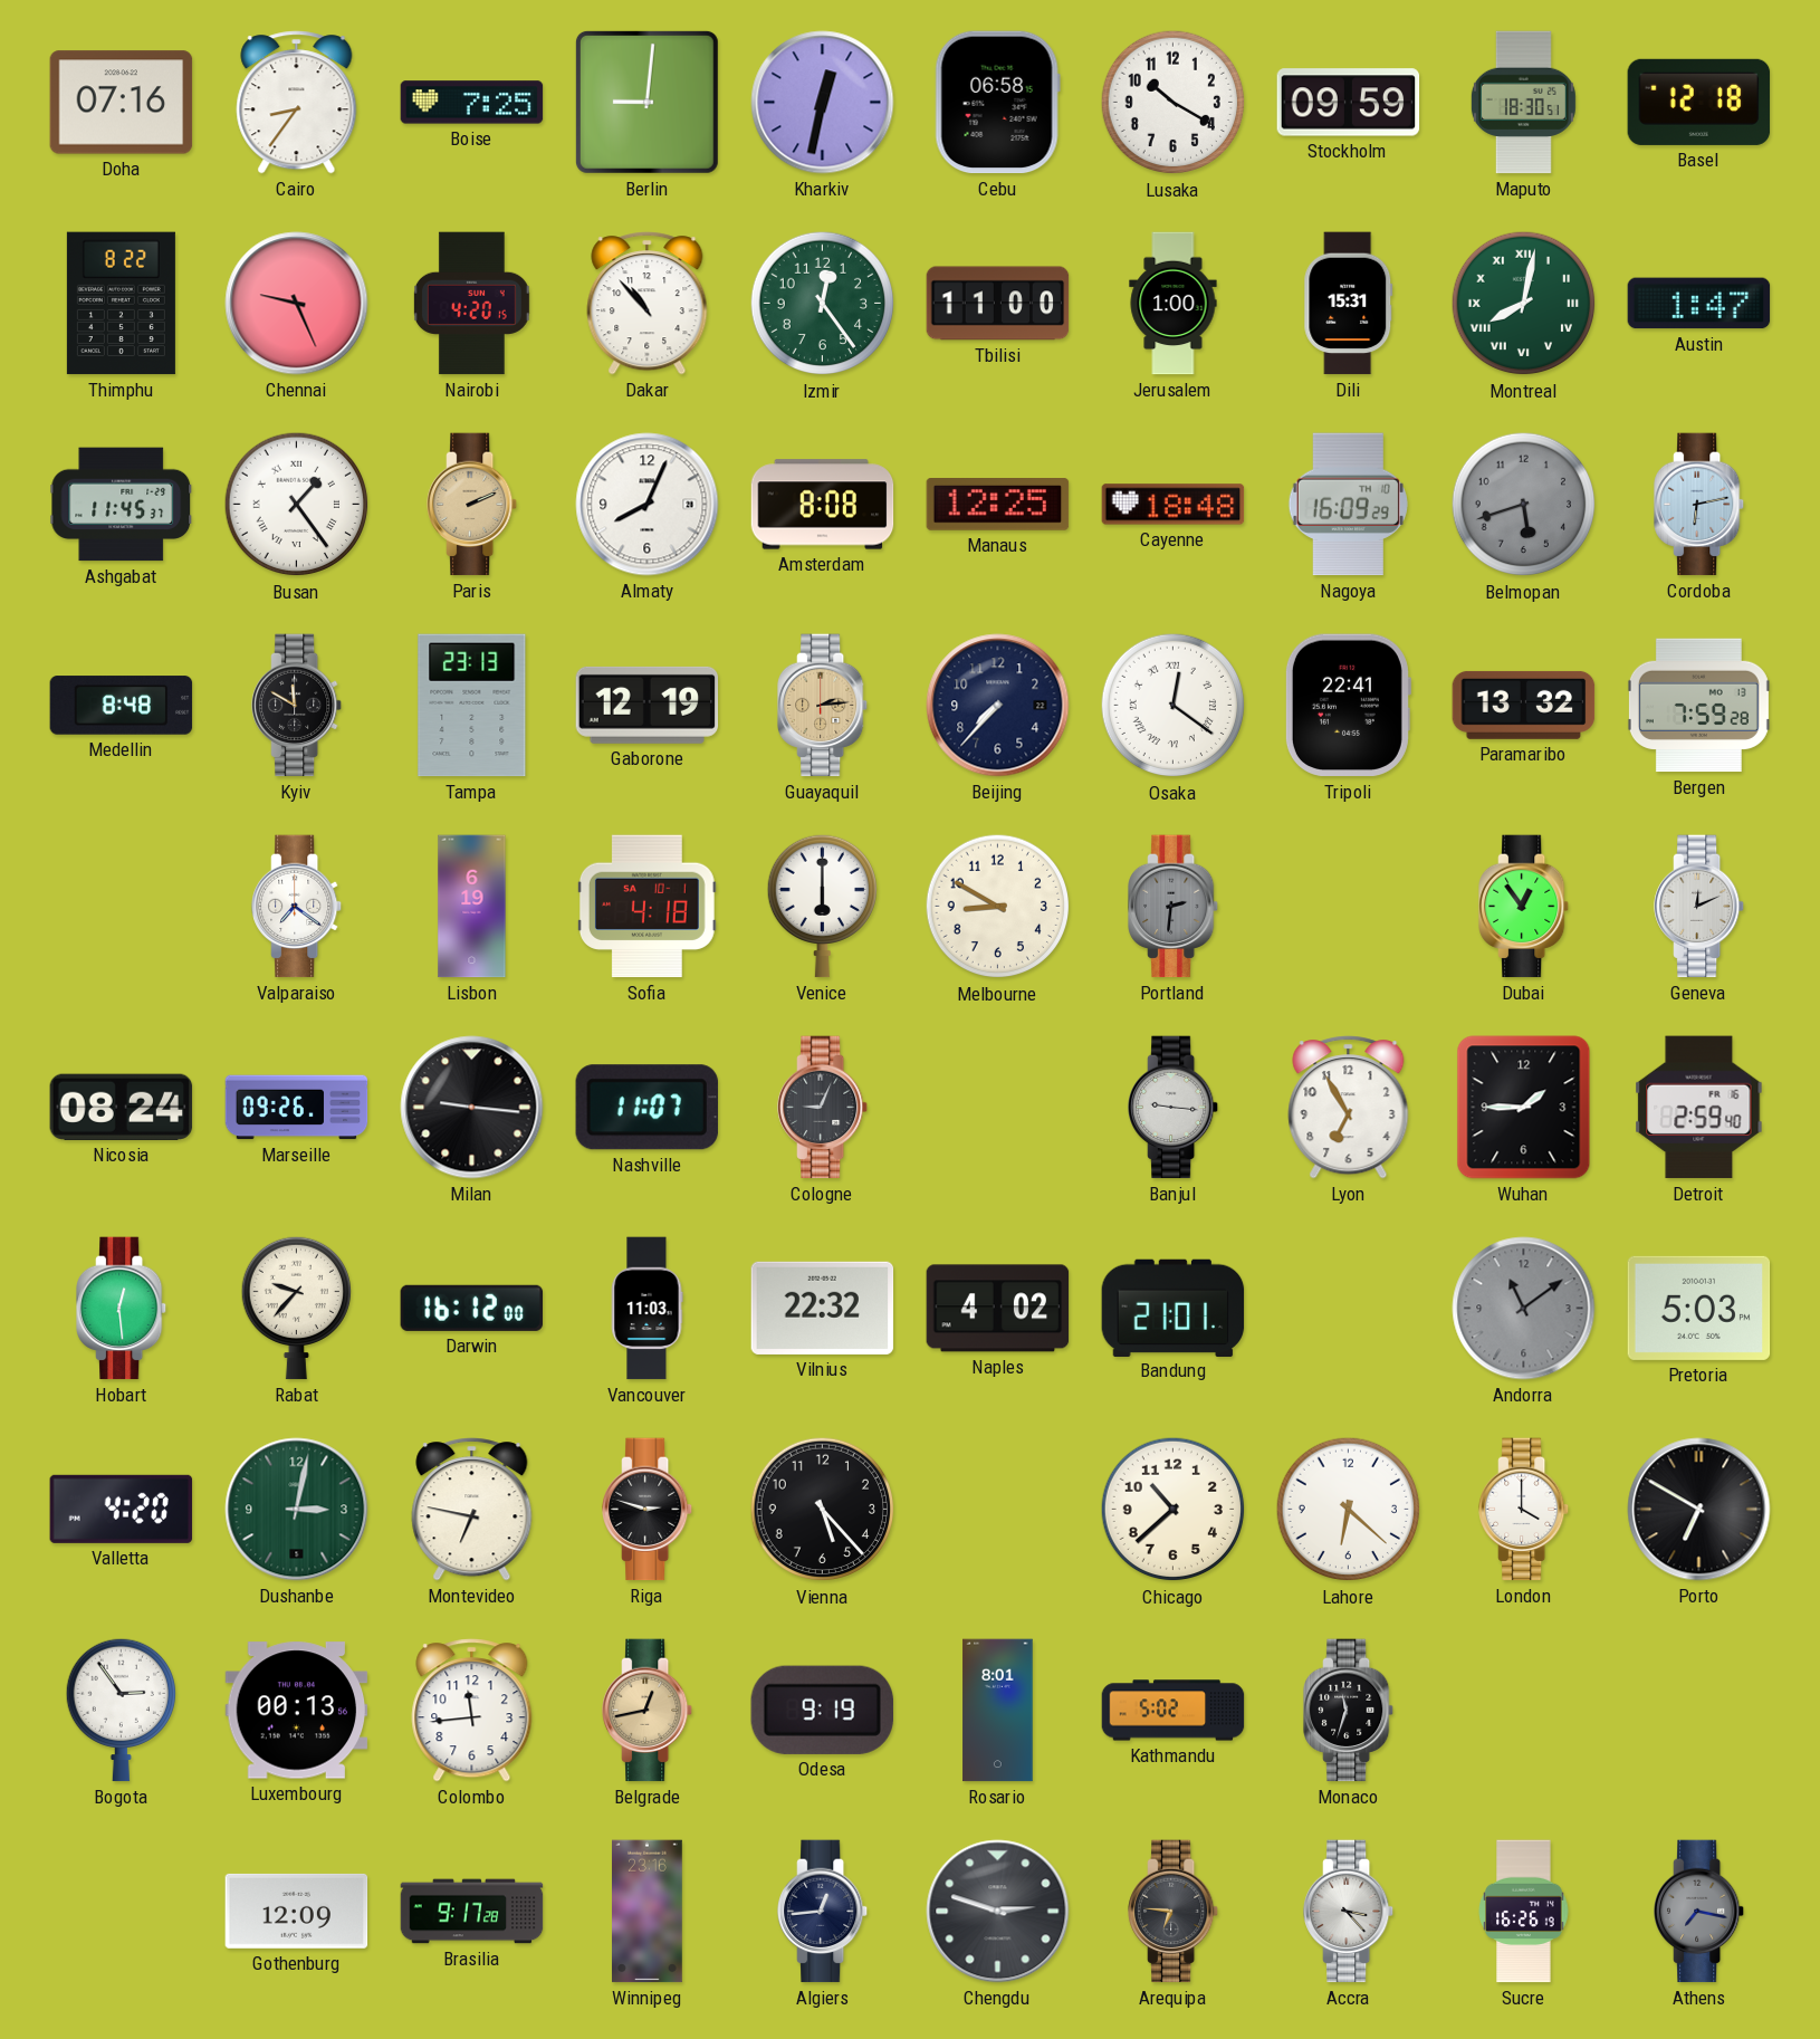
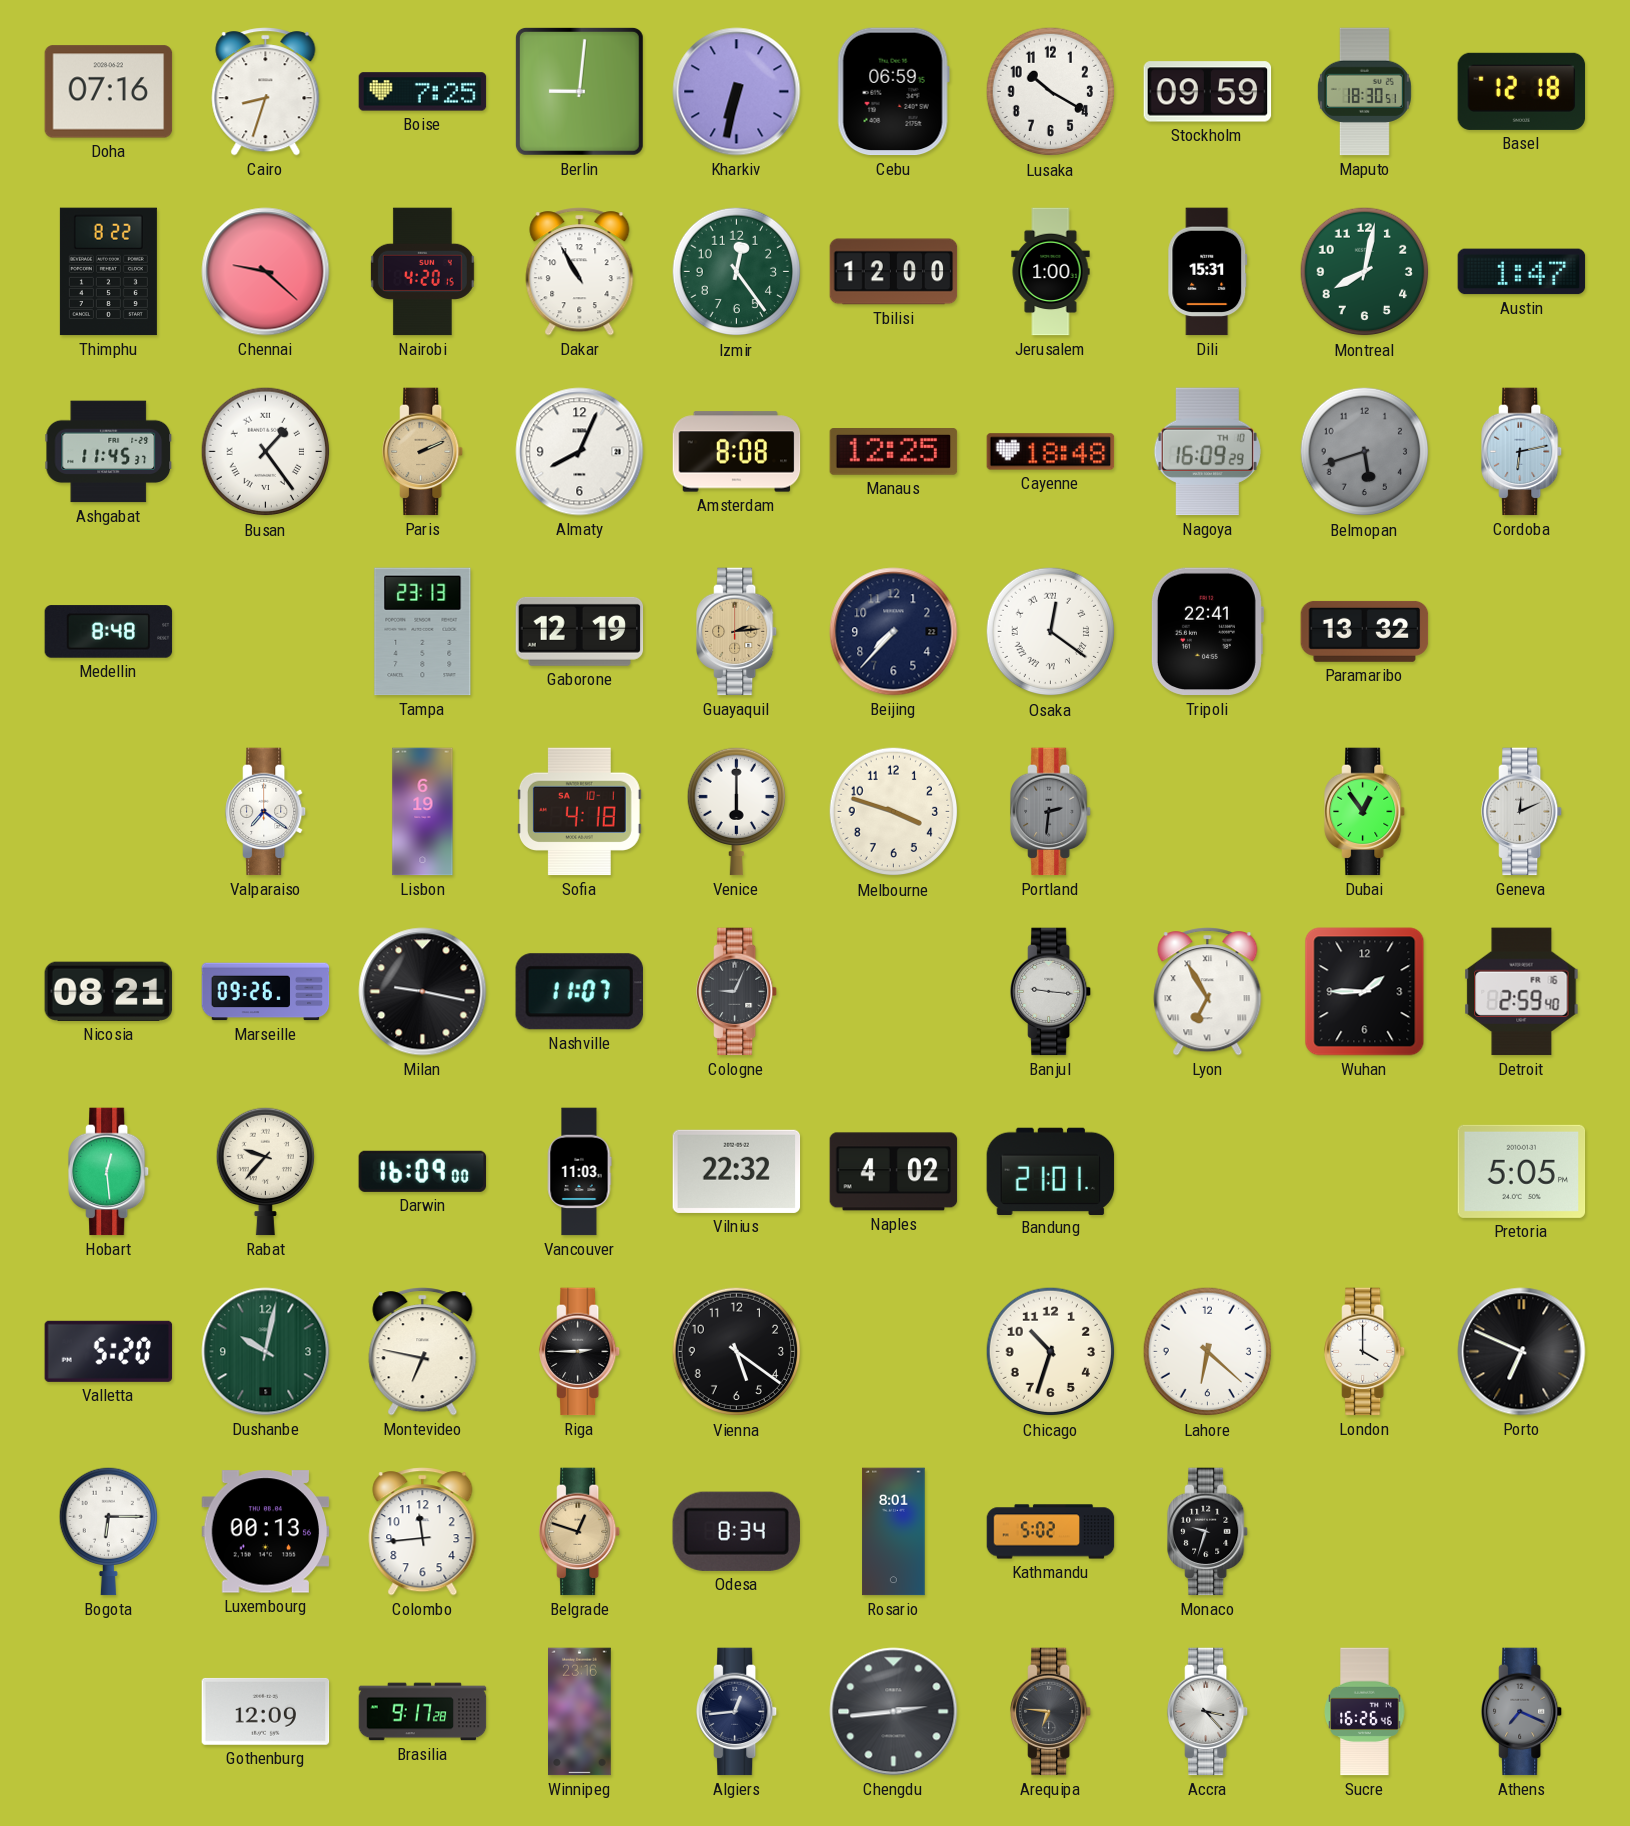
Cairo: 8:36 -> 8:33
Kharkiv: 12:32 -> 6:32
Cebu: 06:58 -> 06:59
Chennai: 9:26 -> 9:22
Dakar: 10:53 -> 10:55
Tbilisi: 11:00 -> 12:00
Montreal numerals: Roman -> Arabic
Kyiv: 11:50 -> none
Bergen: 7:59 -> none
Melbourne: 8:50 -> 3:48
Nicosia: 08:24 -> 08:21
Milan: 9:16 -> 9:17
Lyon numerals: Arabic -> Roman
Darwin: 16:12 -> 16:09
Andorra: 11:09 -> none
Pretoria: 5:03 -> 5:05
Valletta: 4:20 -> 5:20
Dushanbe: 3:02 -> 10:02
Riga: 2:48 -> 2:45
Vienna: 5:23 -> 5:21
Chicago: 10:38 -> 10:33
Porto: 6:50 -> 6:49
Bogota: 2:54 -> 6:15
Belgrade: 12:43 -> 12:48
Odesa: 9:19 -> 8:34
Monaco: 11:33 -> 9:33
Chengdu: 2:48 -> 2:44
Sucre: 16:26:19 -> 16:26:46
Athens: 7:17 -> 7:19
